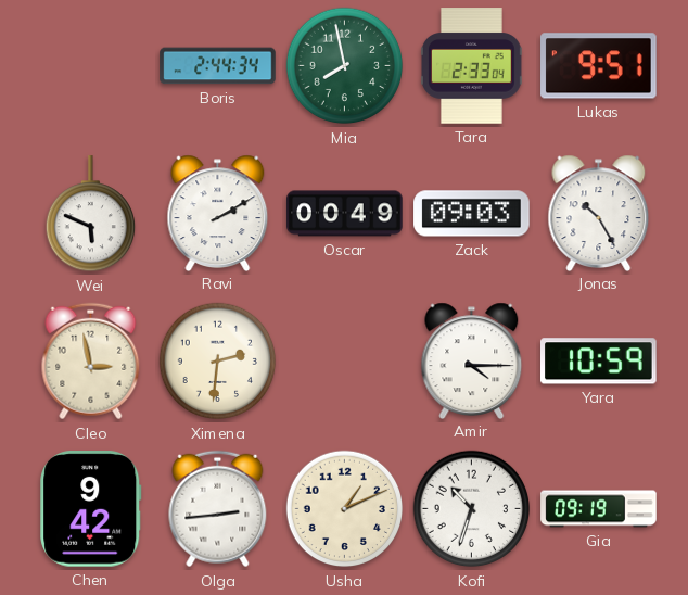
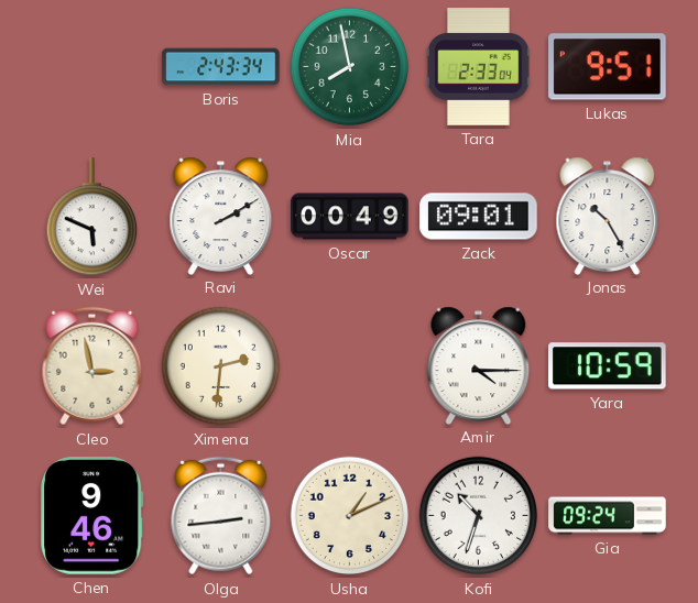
Boris: 2:44 -> 2:43
Zack: 09:03 -> 09:01
Chen: 9:42 -> 9:46
Gia: 09:19 -> 09:24
